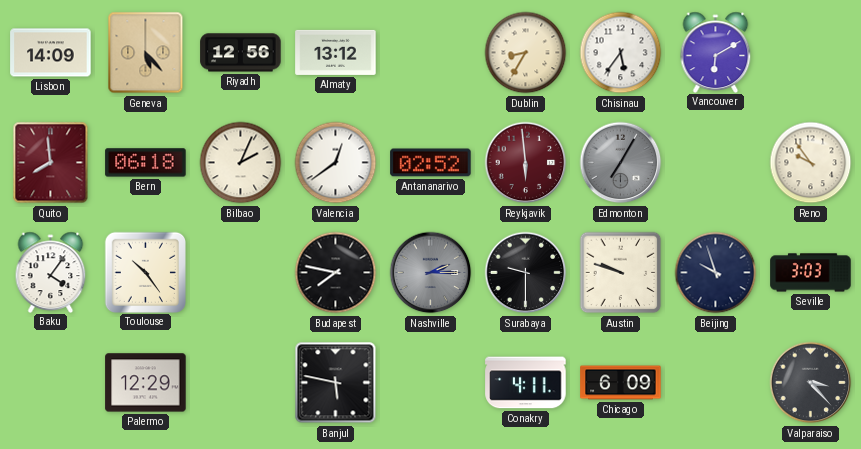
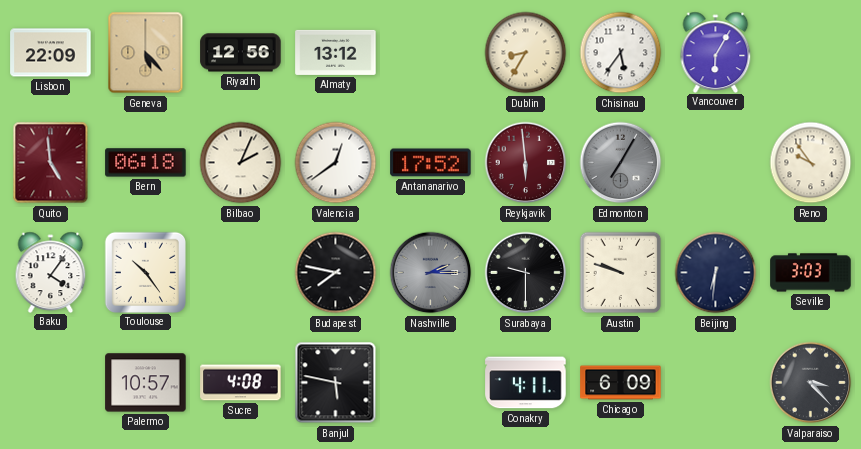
Lisbon: 14:09 -> 22:09
Vancouver: 6:10 -> 6:05
Quito: 7:59 -> 4:59
Antananarivo: 02:52 -> 17:52
Beijing: 9:57 -> 6:31
Palermo: 12:29 -> 10:57
Sucre: none -> 4:08
